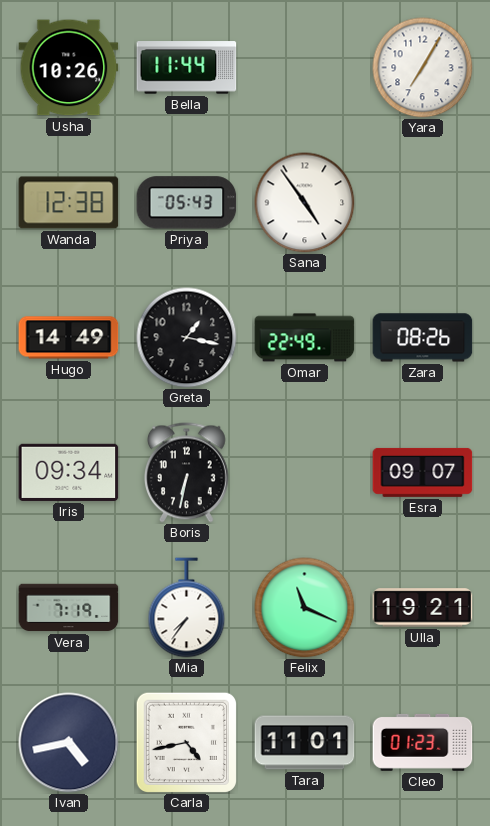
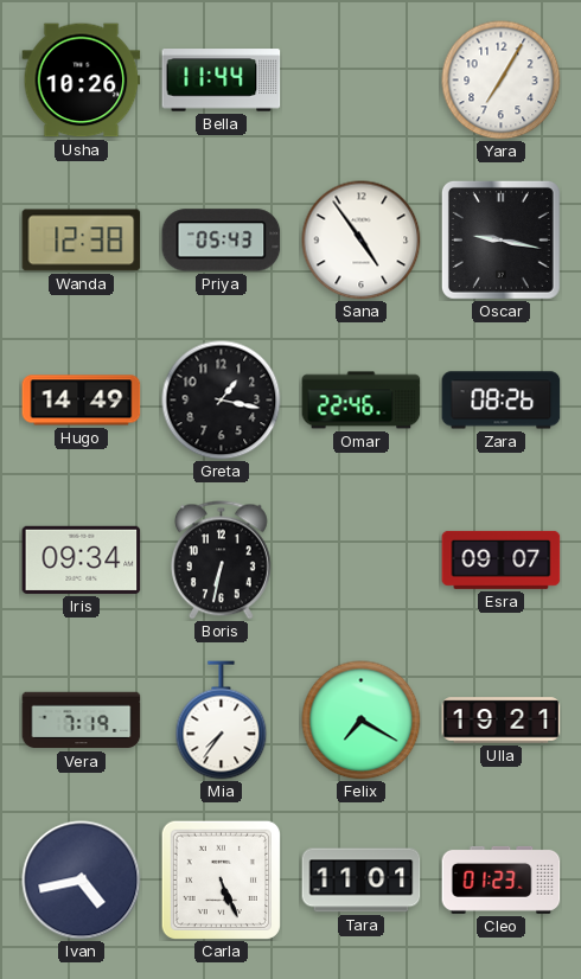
Oscar: none -> 9:17
Omar: 22:49 -> 22:46
Felix: 11:19 -> 7:20
Carla: 4:43 -> 5:26
